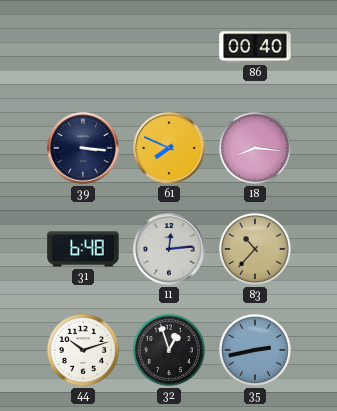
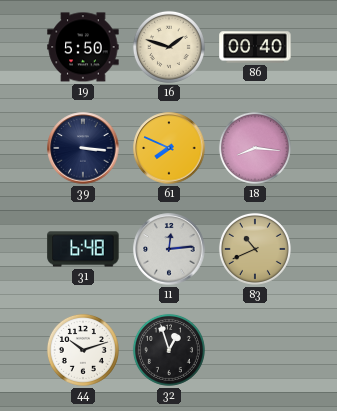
19: none -> 5:50
16: none -> 1:48
83: 10:37 -> 10:41
35: 2:43 -> none
